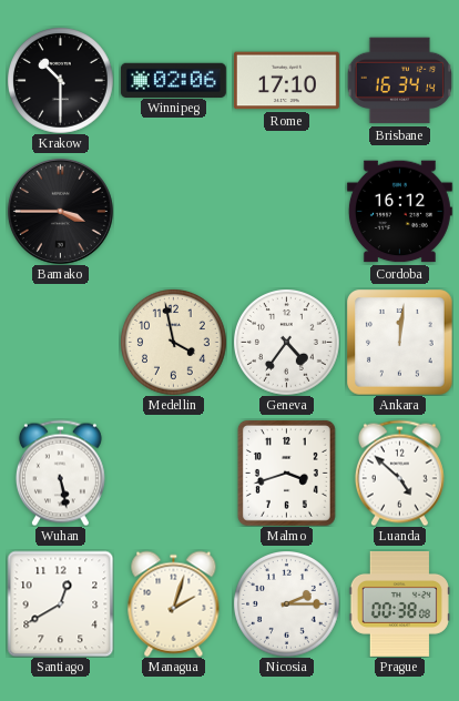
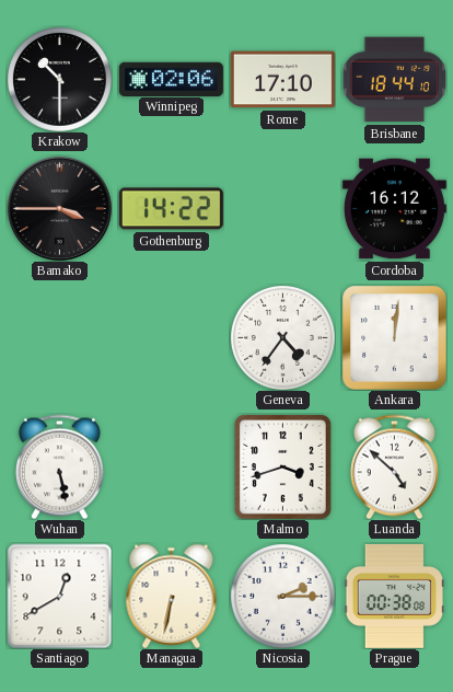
Brisbane: 16:34 -> 18:44
Gothenburg: none -> 14:22
Medellin: 3:58 -> none
Managua: 2:03 -> 6:32
